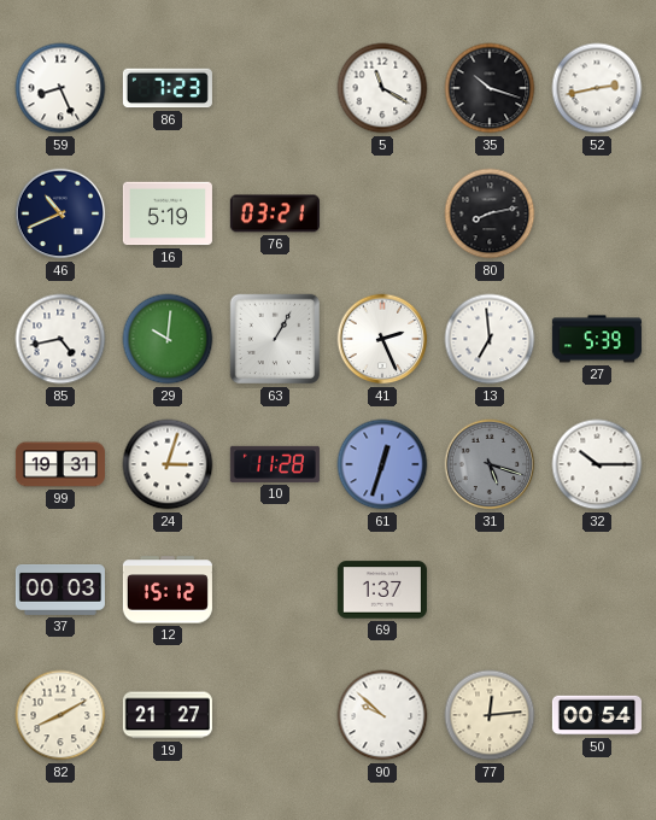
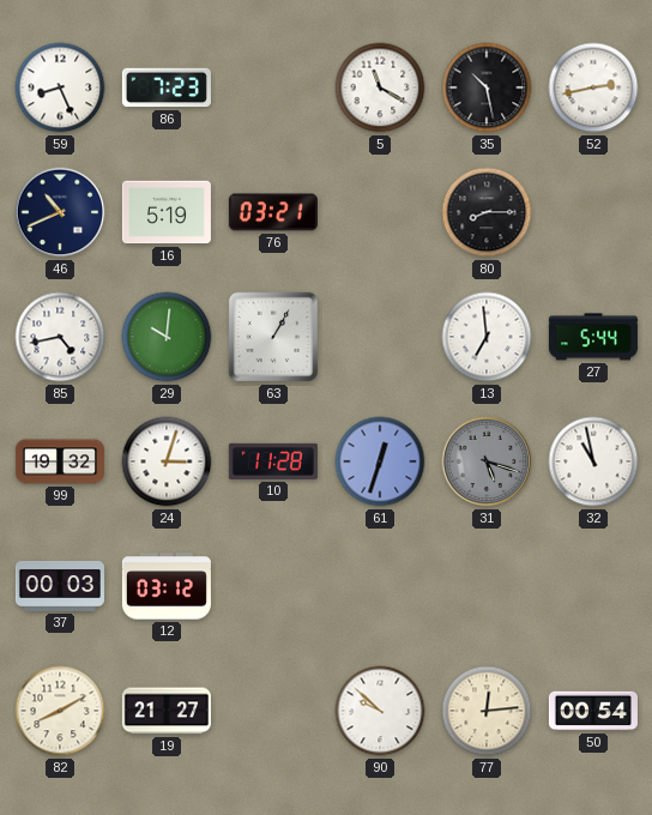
35: 10:18 -> 10:28
80: 8:13 -> 8:15
41: 2:26 -> none
27: 5:39 -> 5:44
99: 19:31 -> 19:32
32: 10:15 -> 10:58
12: 15:12 -> 03:12
69: 1:37 -> none
